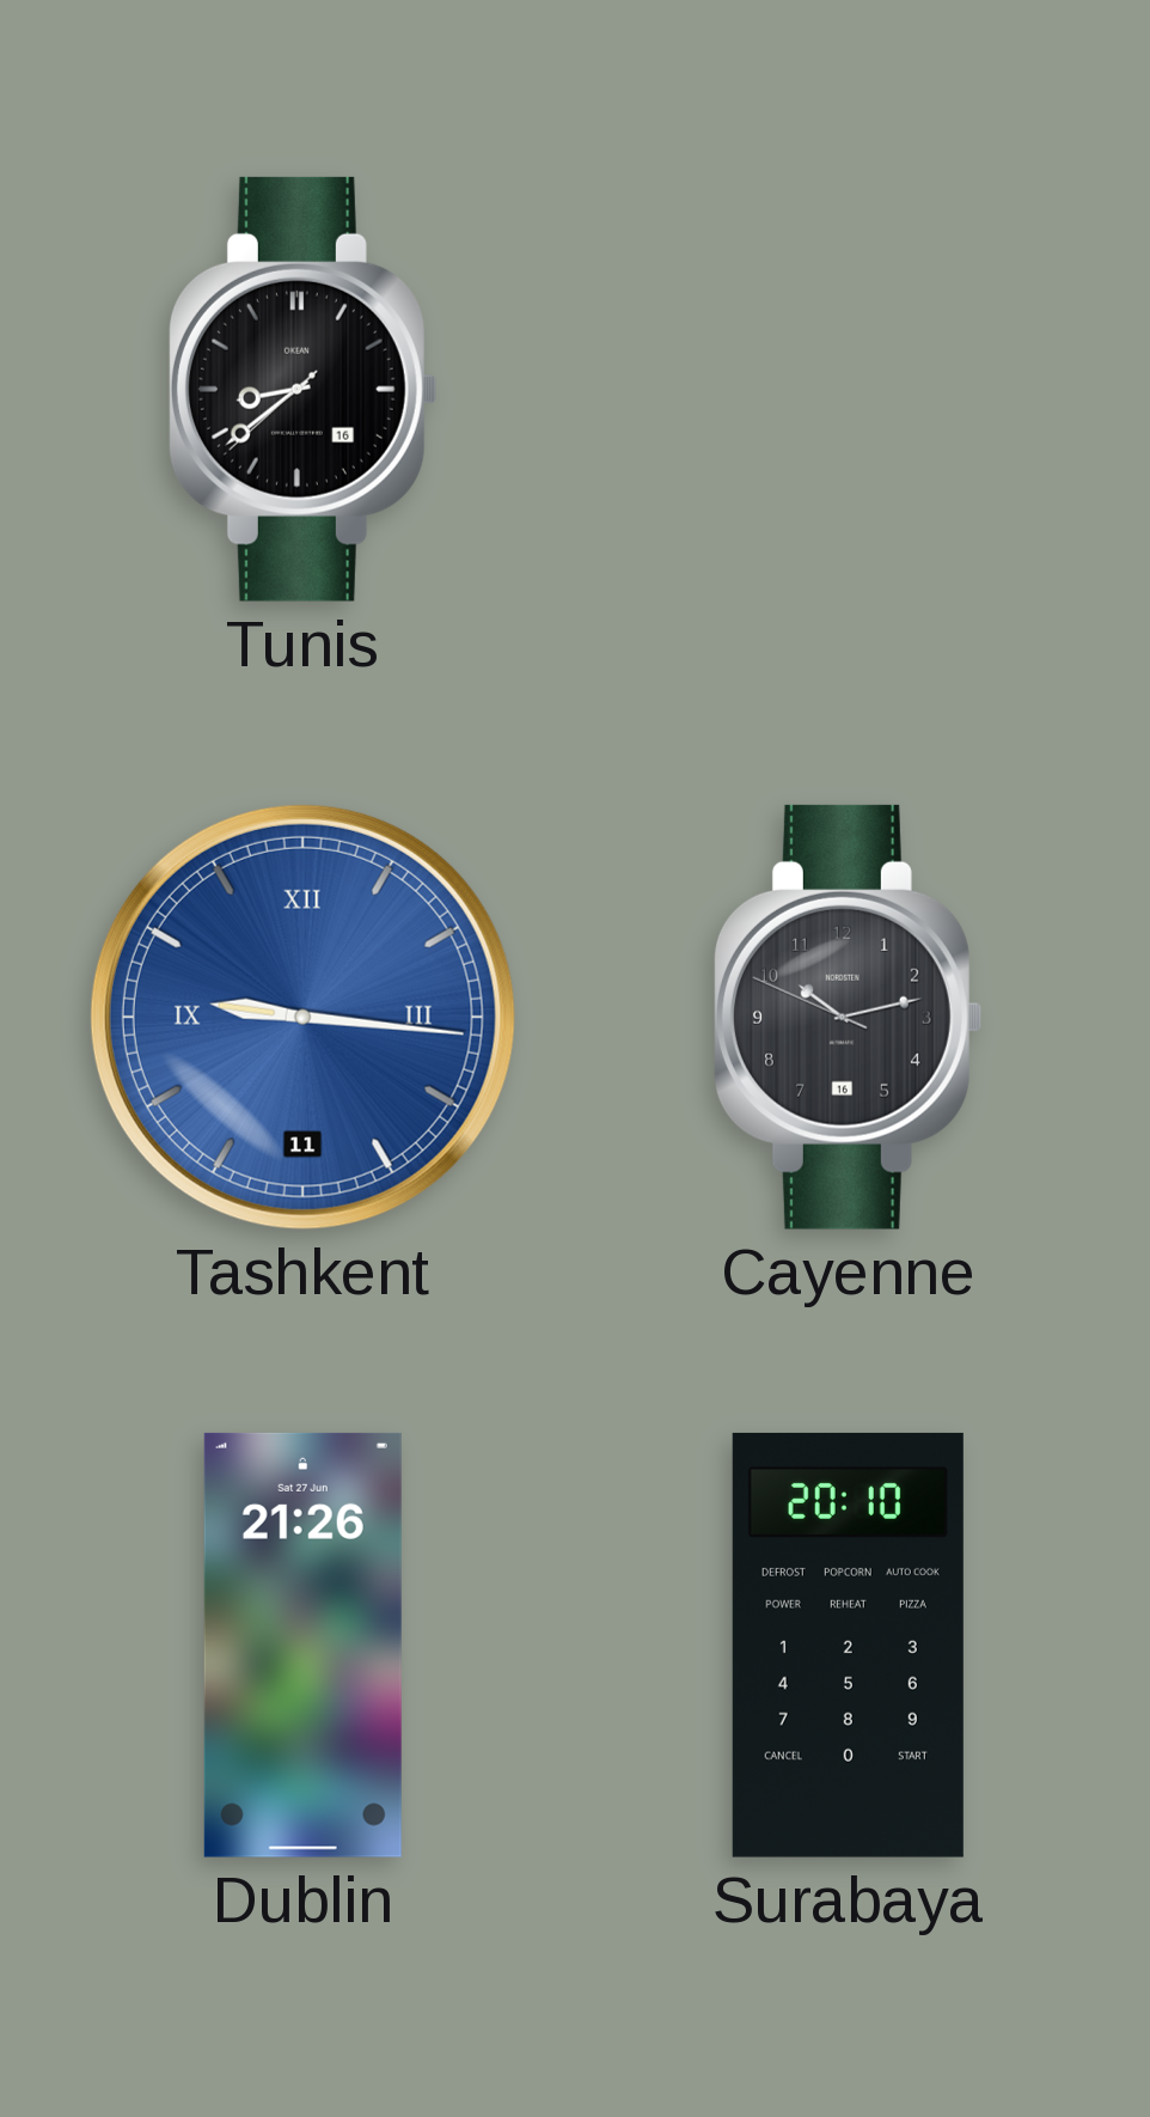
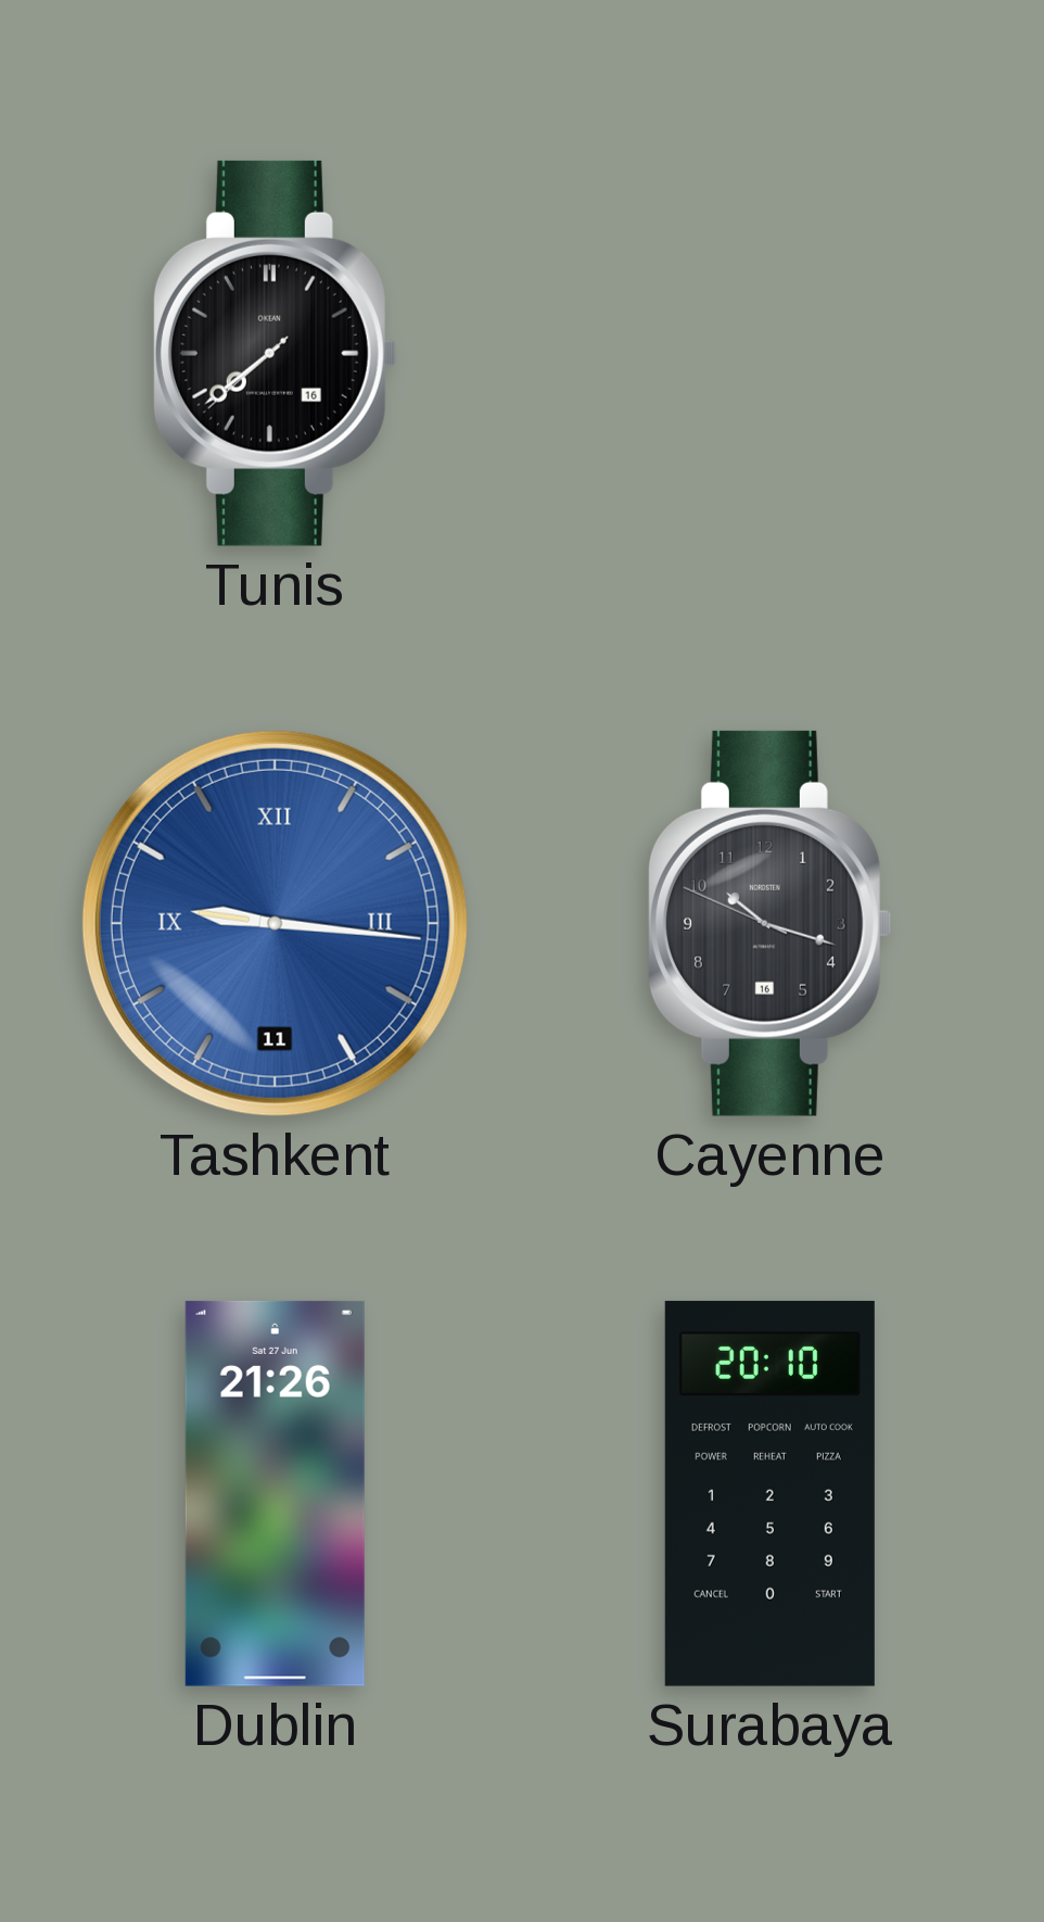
Tunis: 8:38 -> 7:38
Cayenne: 10:12 -> 10:17
